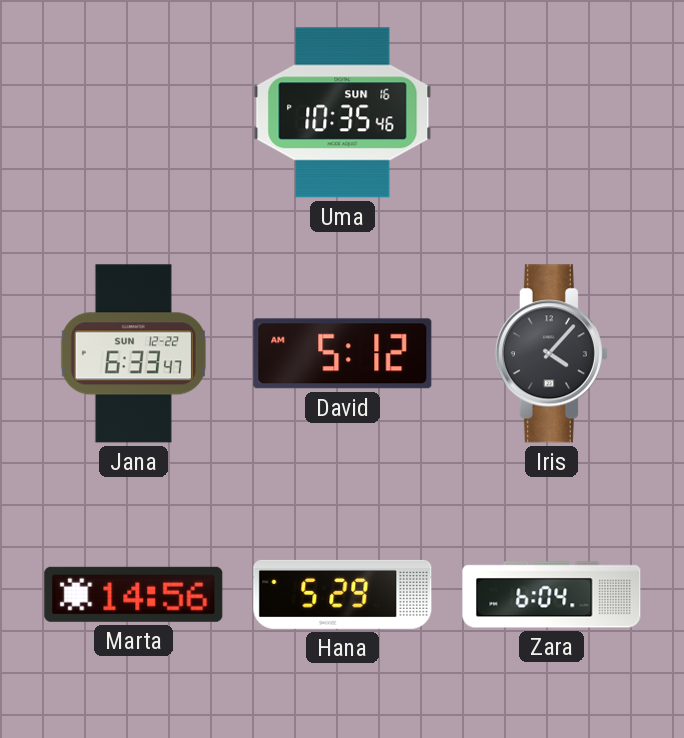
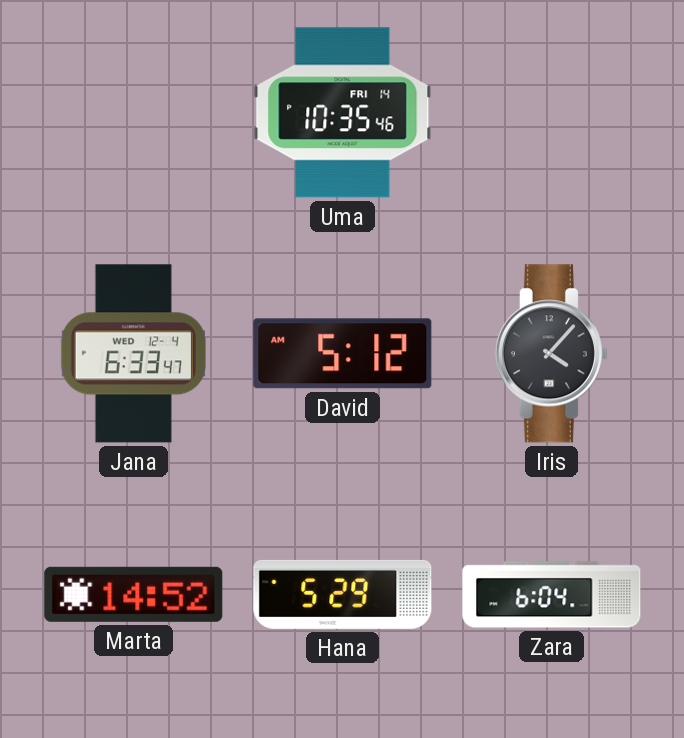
Uma date: SUN 16 -> FRI 14
Jana date: SUN 12-22 -> WED 12-4
Marta: 14:56 -> 14:52
